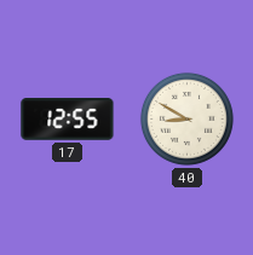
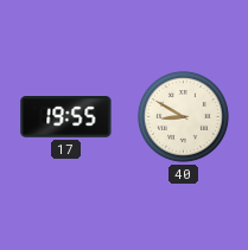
17: 12:55 -> 19:55
